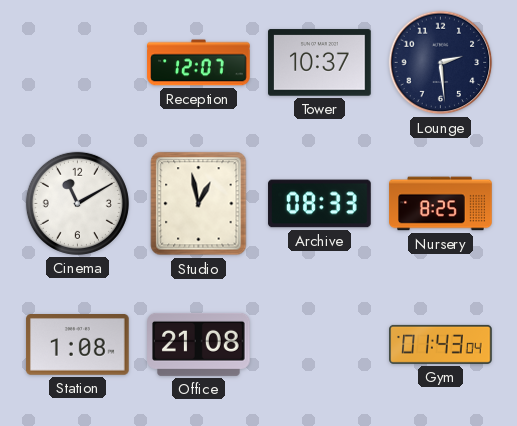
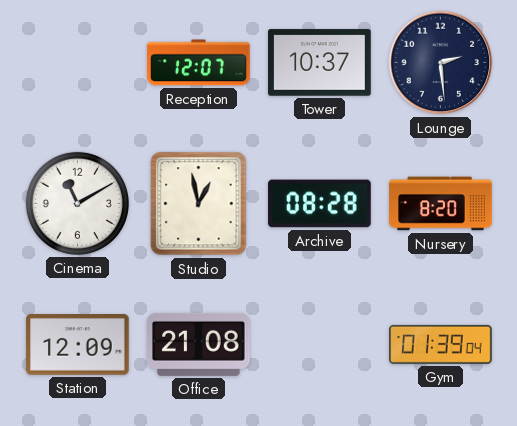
Archive: 08:33 -> 08:28
Nursery: 8:25 -> 8:20
Station: 1:08 -> 12:09
Gym: 01:43 -> 01:39
